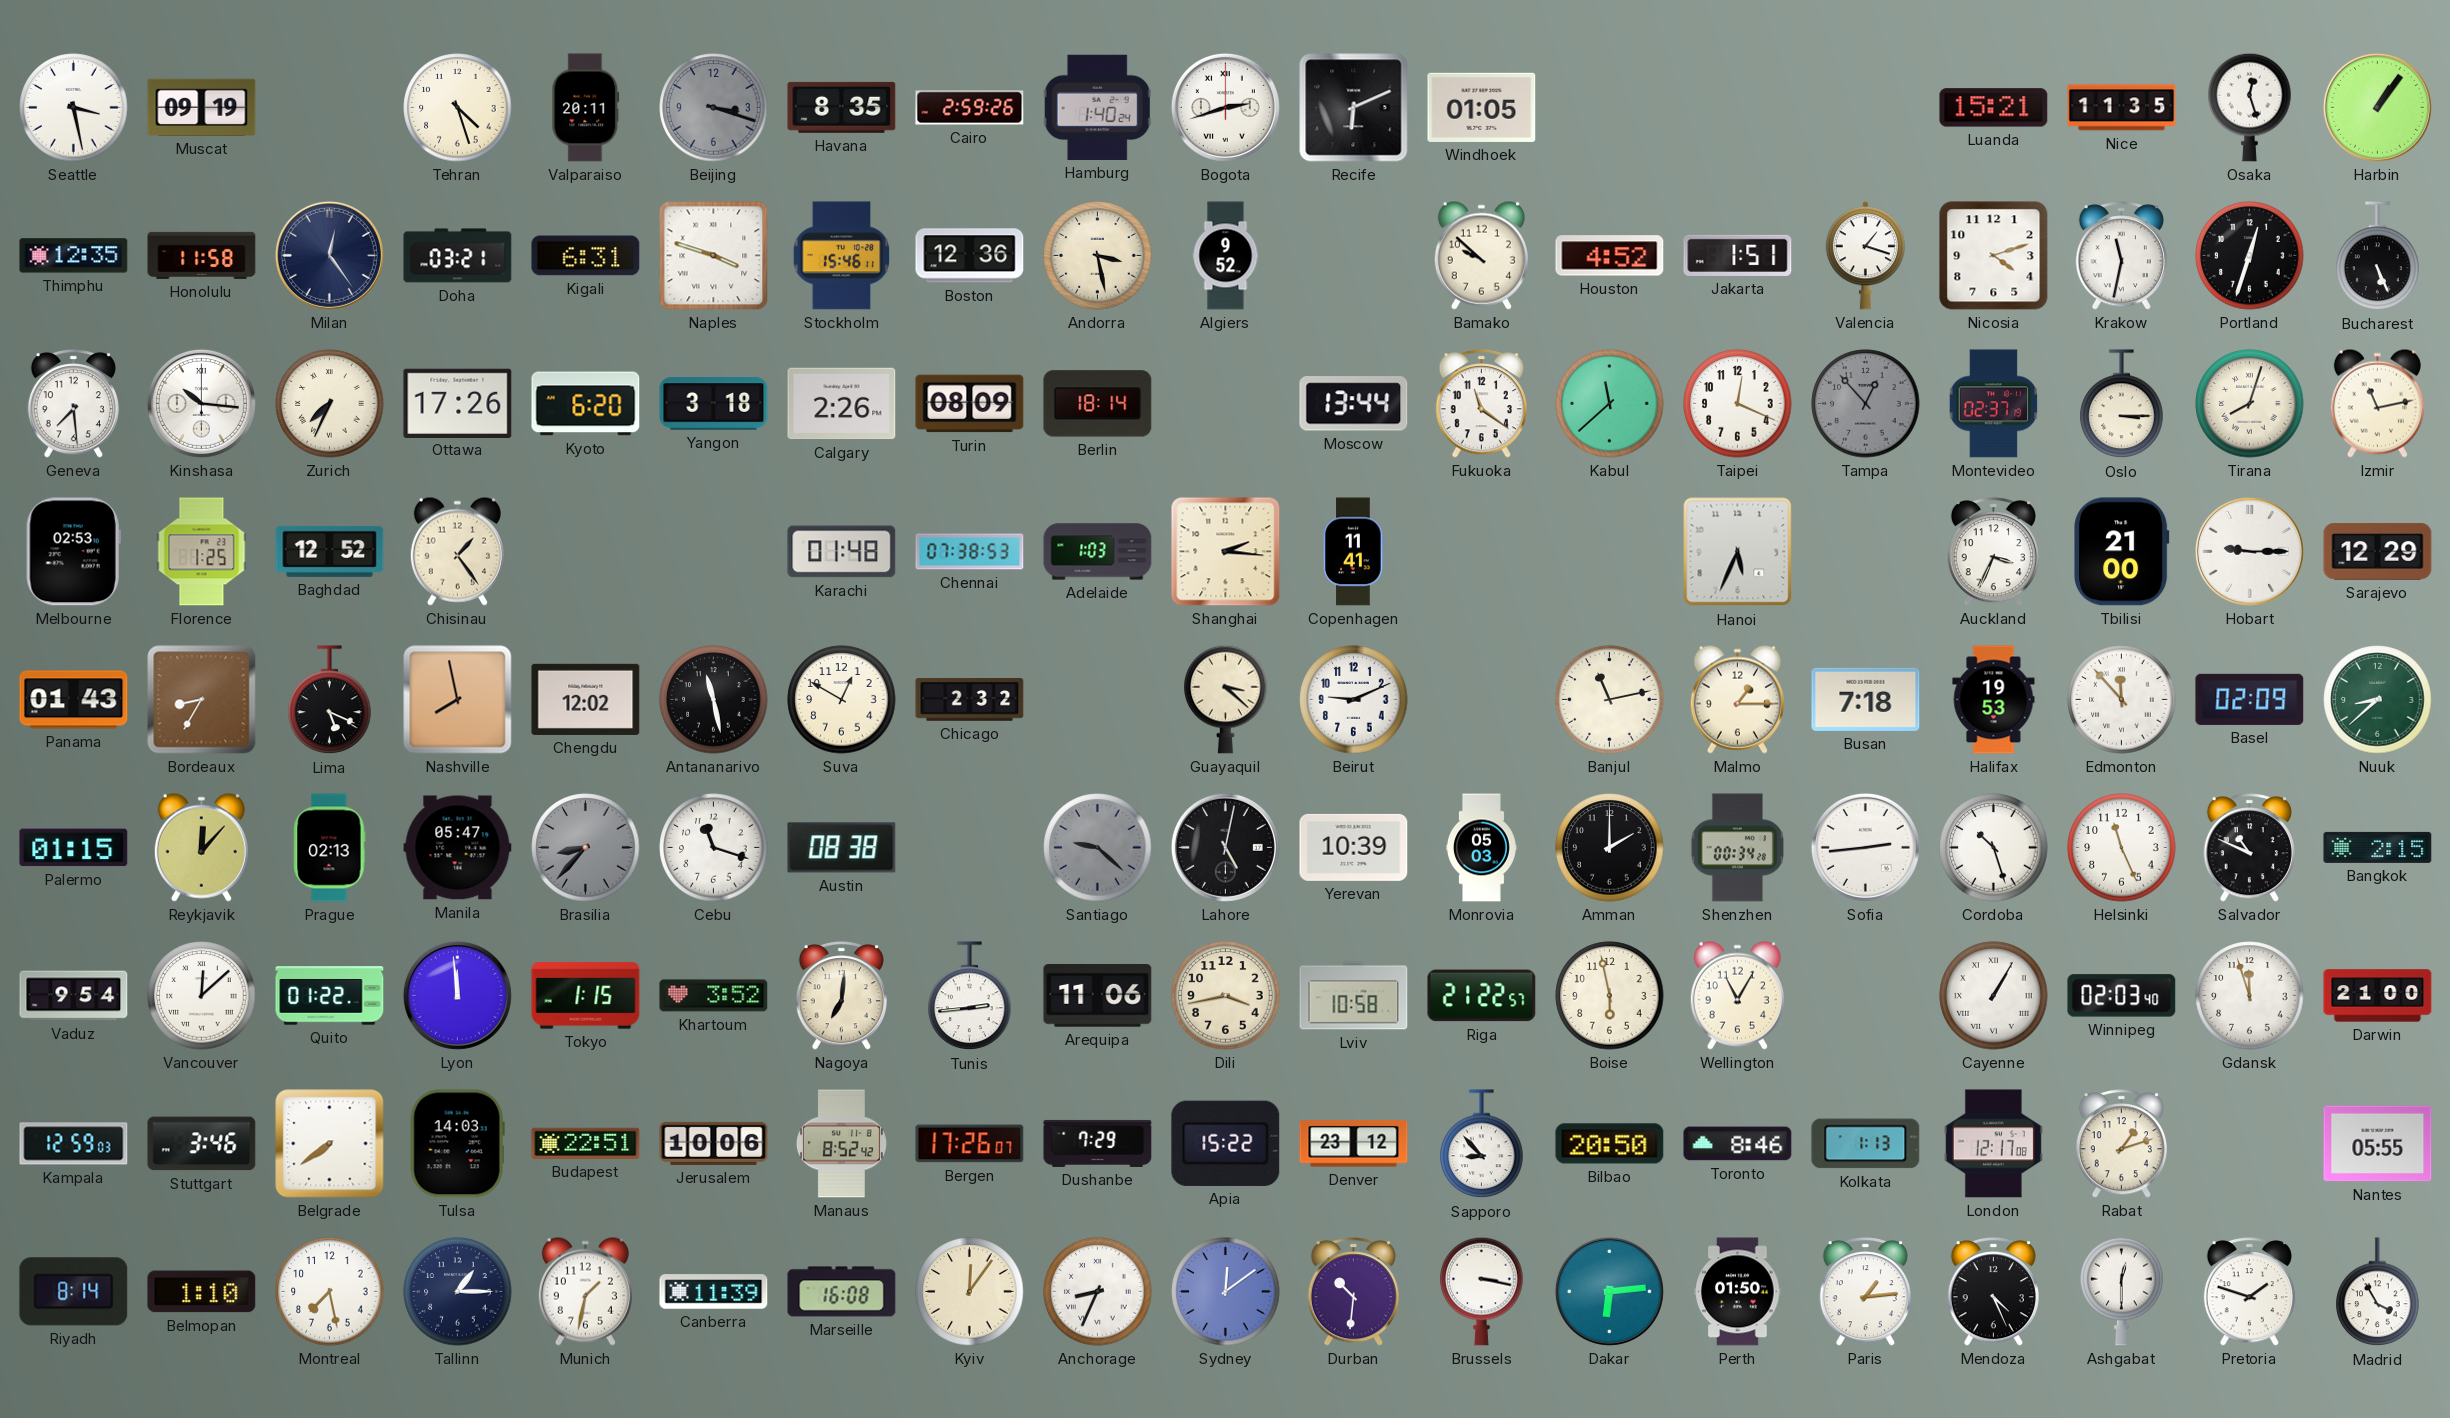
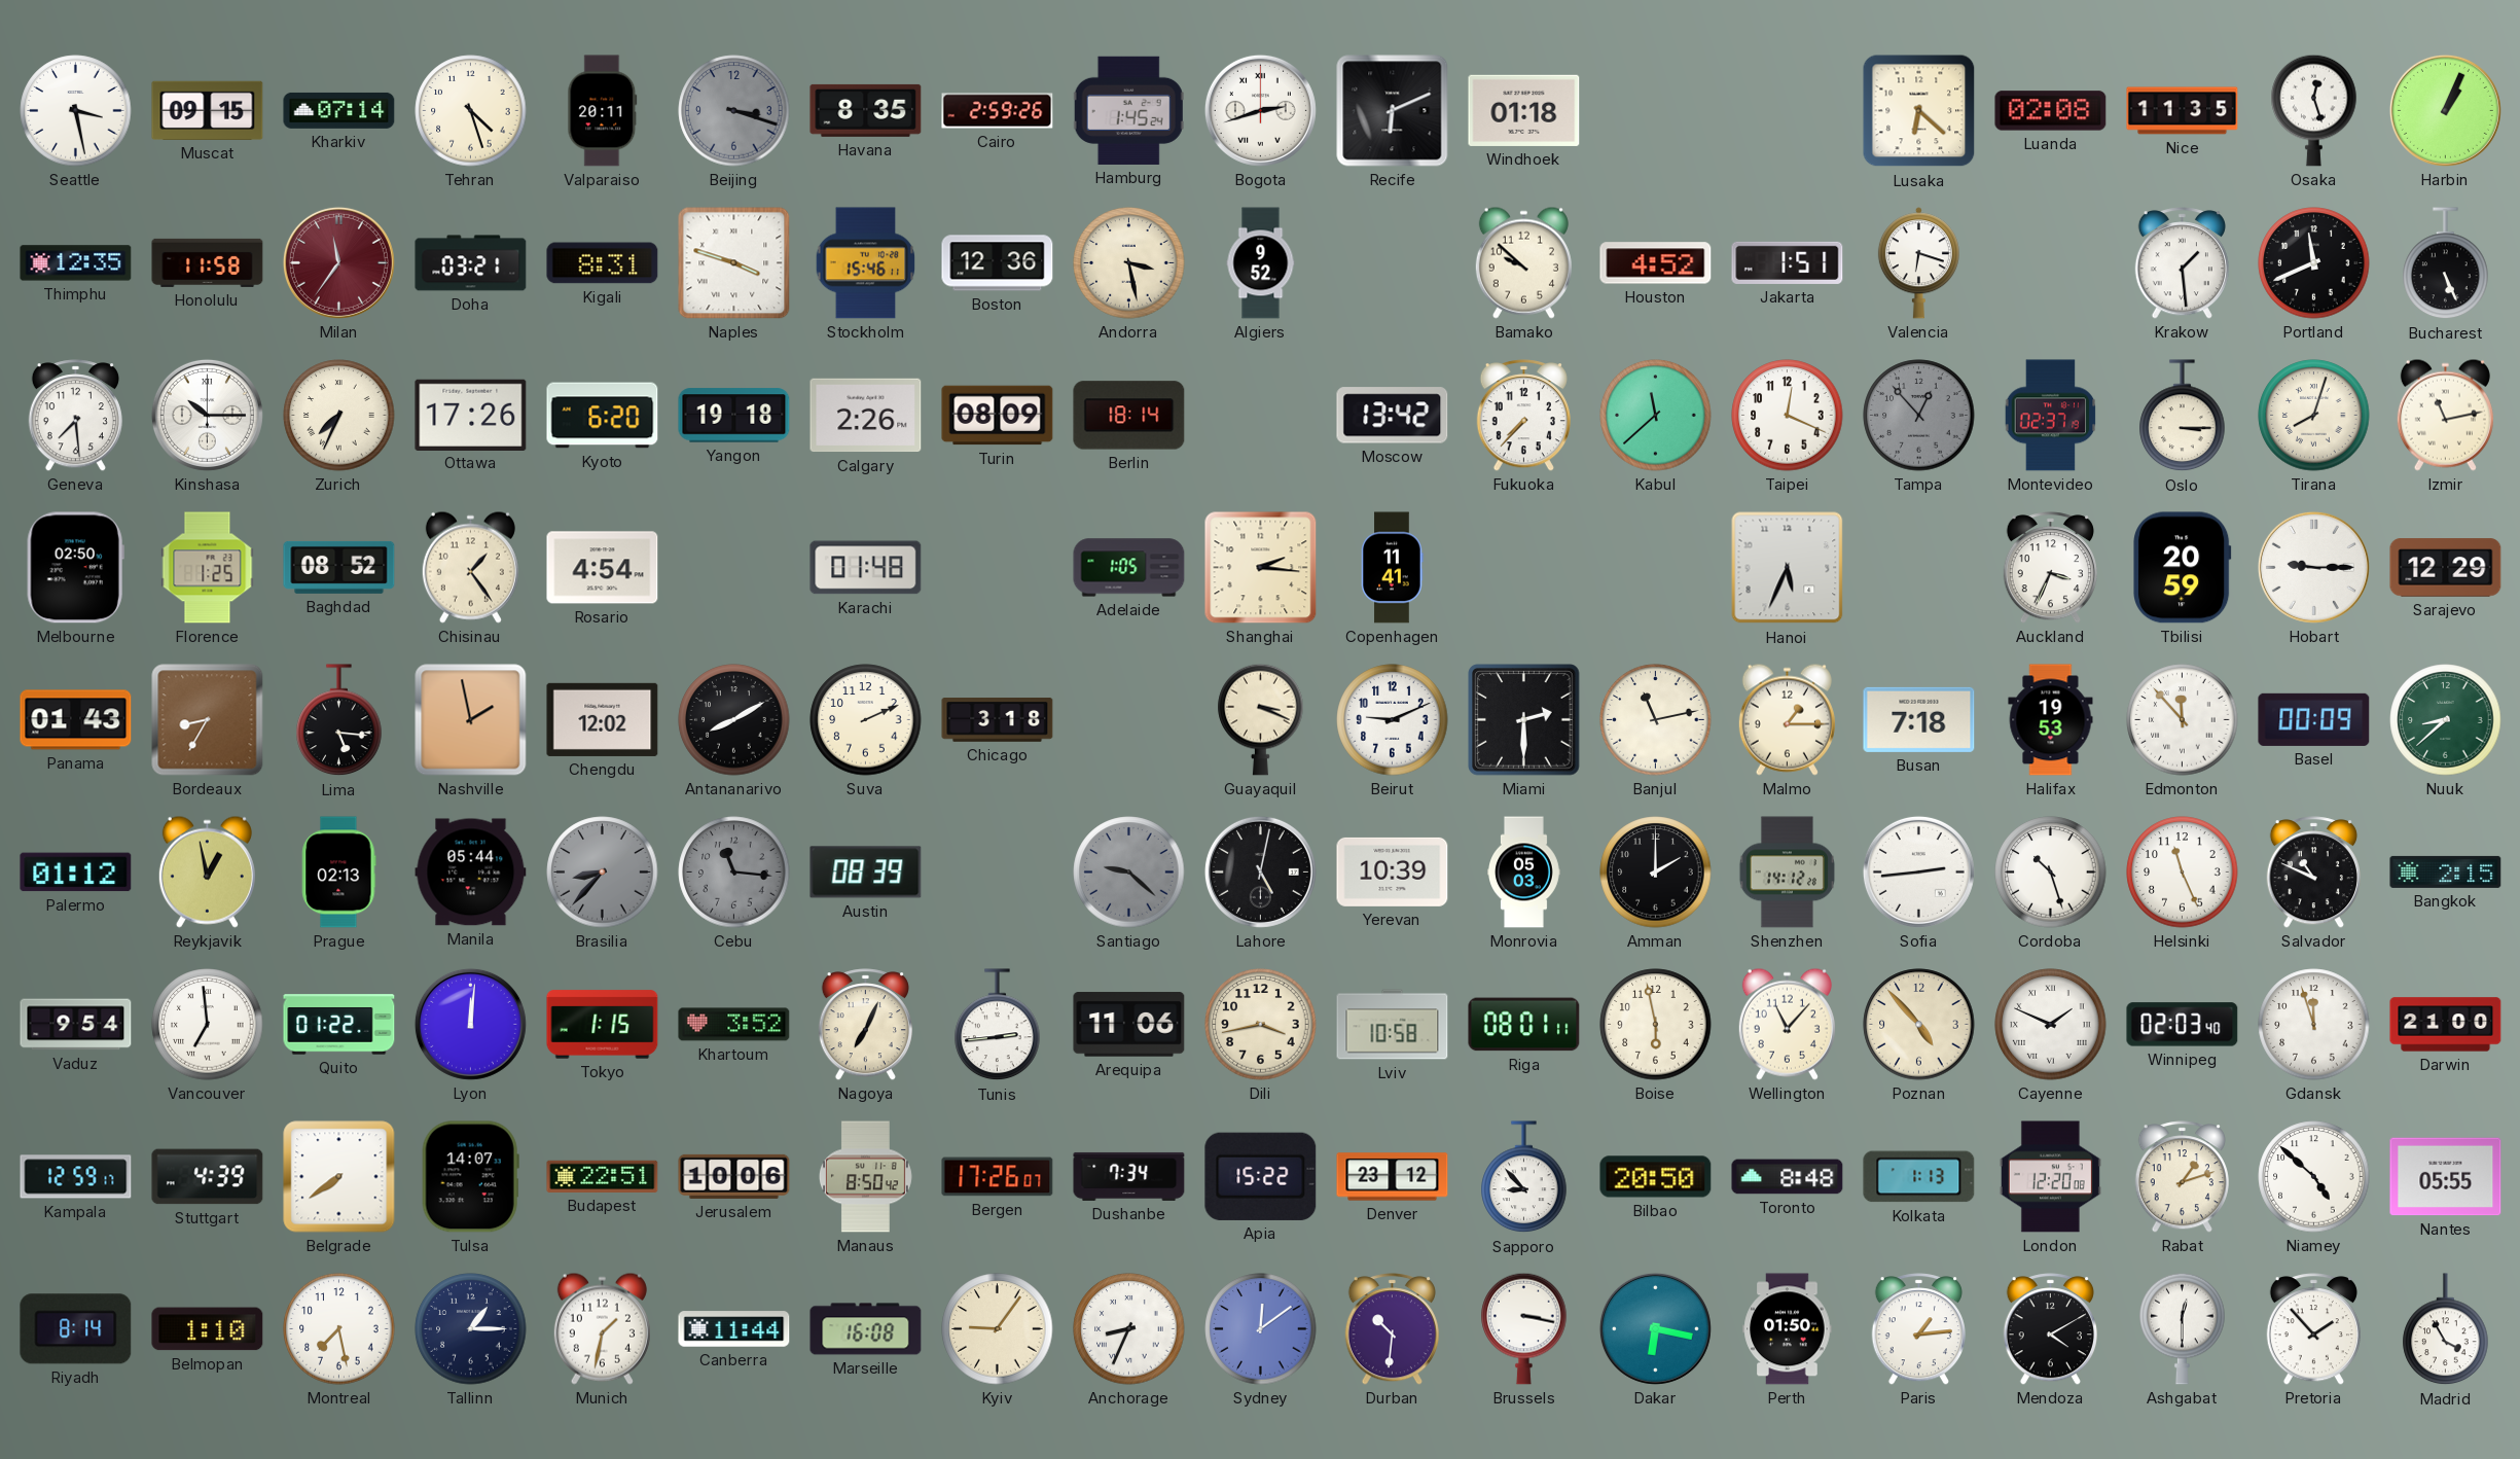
Muscat: 09:19 -> 09:15
Kharkiv: none -> 07:14
Hamburg: 1:40 -> 1:45
Windhoek: 01:05 -> 01:18
Lusaka: none -> 6:22
Luanda: 15:21 -> 02:08
Harbin: 1:06 -> 1:04
Milan: 12:24 -> 11:36
Milan dial: navy -> burgundy
Kigali: 6:31 -> 8:31
Valencia: 1:18 -> 6:18
Nicosia: 4:12 -> none
Krakow: 11:32 -> 1:29
Portland: 12:33 -> 11:41
Kinshasa: 10:16 -> 10:15
Yangon: 3:18 -> 19:18
Moscow: 13:44 -> 13:42
Fukuoka: 11:21 -> 7:37
Melbourne: 02:53 -> 02:50
Baghdad: 12:52 -> 08:52
Rosario: none -> 4:54
Chennai: 07:38 -> none
Adelaide: 1:03 -> 1:05
Tbilisi: 21:00 -> 20:59
Lima: 5:19 -> 5:16
Nashville: 7:58 -> 1:58
Antananarivo: 11:28 -> 8:10
Suva: 12:50 -> 2:11
Chicago: 2:32 -> 3:18
Guayaquil: 3:22 -> 3:19
Miami: none -> 2:30
Basel: 02:09 -> 00:09
Palermo: 01:15 -> 01:12
Reykjavik: 12:07 -> 12:58
Manila: 05:47 -> 05:44
Cebu: 11:18 -> 11:16
Cebu dial: white -> grey
Austin: 08:38 -> 08:39
Shenzhen: 00:34 -> 14:12
Vancouver: 12:08 -> 6:59
Lyon: 11:59 -> 12:01
Nagoya: 7:01 -> 7:04
Riga: 21:22 -> 08:01
Wellington: 11:05 -> 11:07
Poznan: none -> 4:53
Cayenne: 1:05 -> 1:49
Kampala: 12:59:03 -> 12:59:17
Stuttgart: 3:46 -> 4:39
Tulsa: 14:03 -> 14:07
Manaus: 8:52 -> 8:50
Dushanbe: 7:29 -> 7:34
Toronto: 8:46 -> 8:48
London: 12:17 -> 12:20
Niamey: none -> 4:52
Canberra: 11:39 -> 11:44
Kyiv: 12:06 -> 9:06
Dakar: 6:14 -> 6:17
Mendoza: 4:26 -> 4:10
Pretoria: 1:48 -> 1:53
